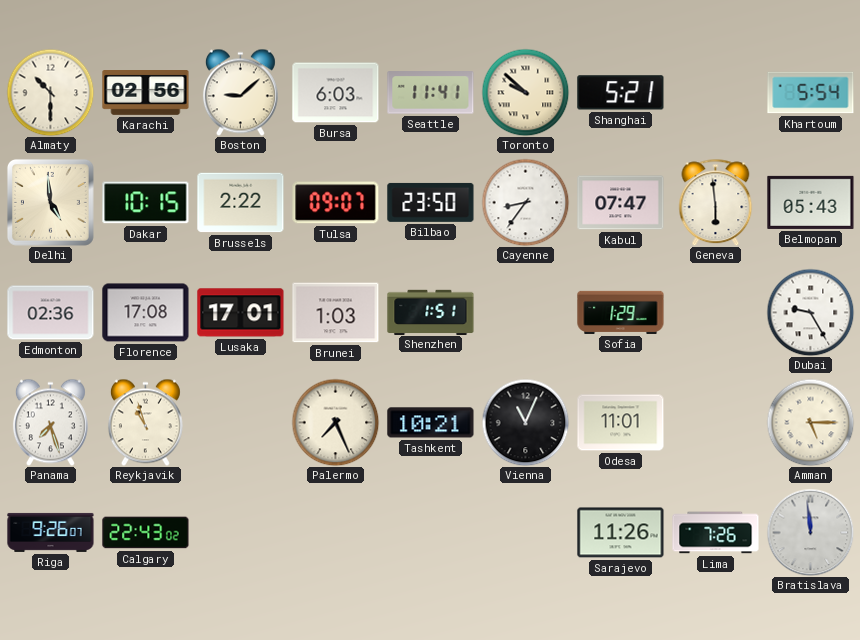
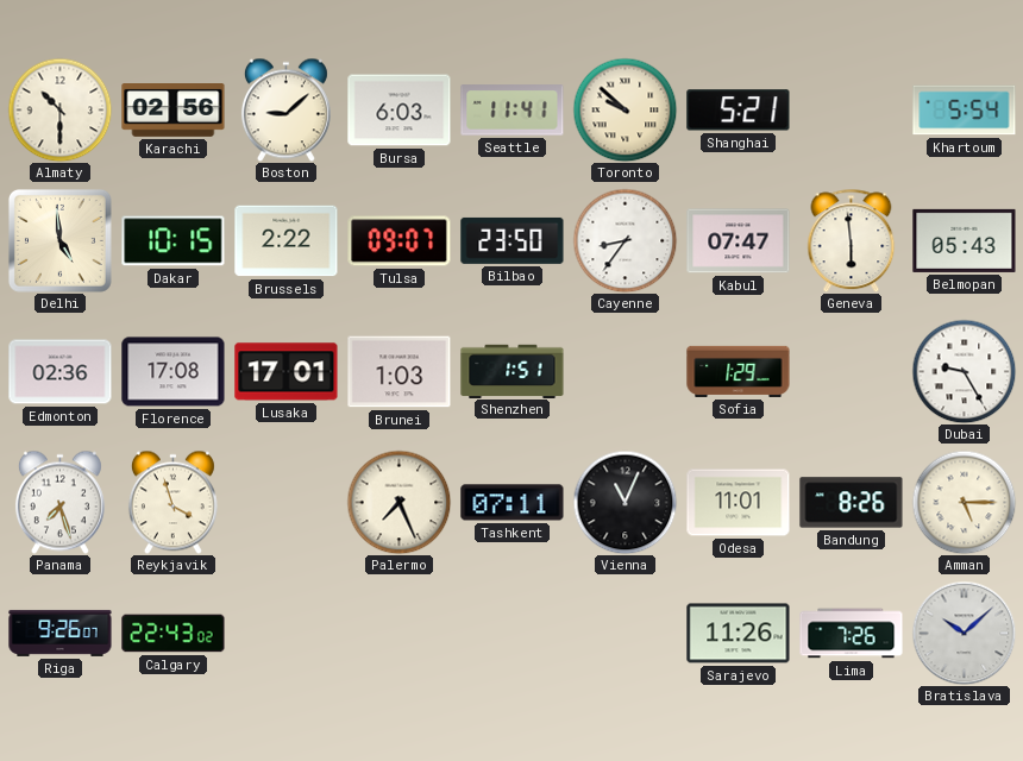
Reykjavik: 10:57 -> 3:57
Tashkent: 10:21 -> 07:11
Bandung: none -> 8:26
Bratislava: 11:59 -> 10:08
